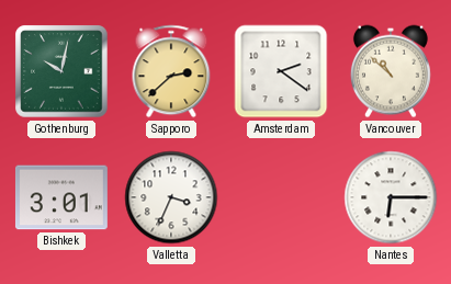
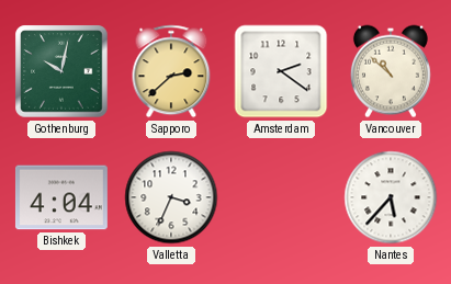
Bishkek: 3:01 -> 4:04
Nantes: 6:15 -> 5:37
